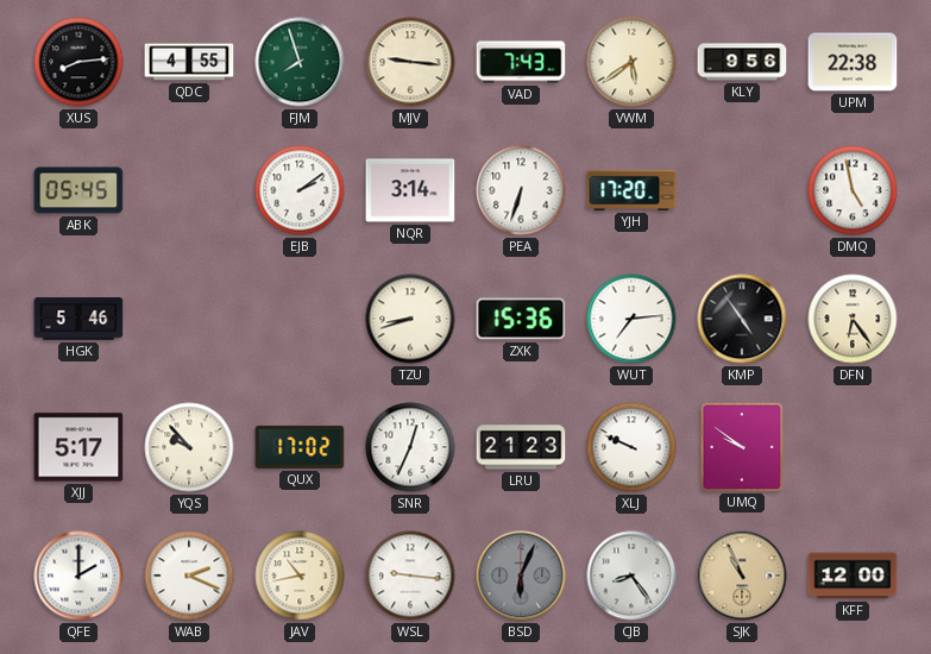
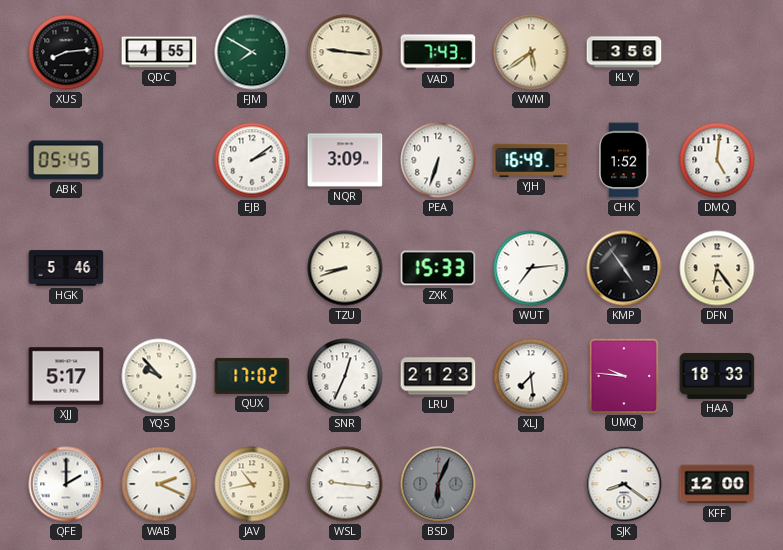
FJM: 7:57 -> 7:50
KLY: 9:56 -> 3:56
UPM: 22:38 -> none
NQR: 3:14 -> 3:09
YJH: 17:20 -> 16:49
CHK: none -> 1:52
DMQ: 4:58 -> 5:01
ZXK: 15:36 -> 15:33
XLJ: 9:49 -> 7:29
UMQ: 9:51 -> 9:46
HAA: none -> 18:33
CJB: 8:24 -> none
SJK: 10:56 -> 8:21
SJK dial: champagne -> white
